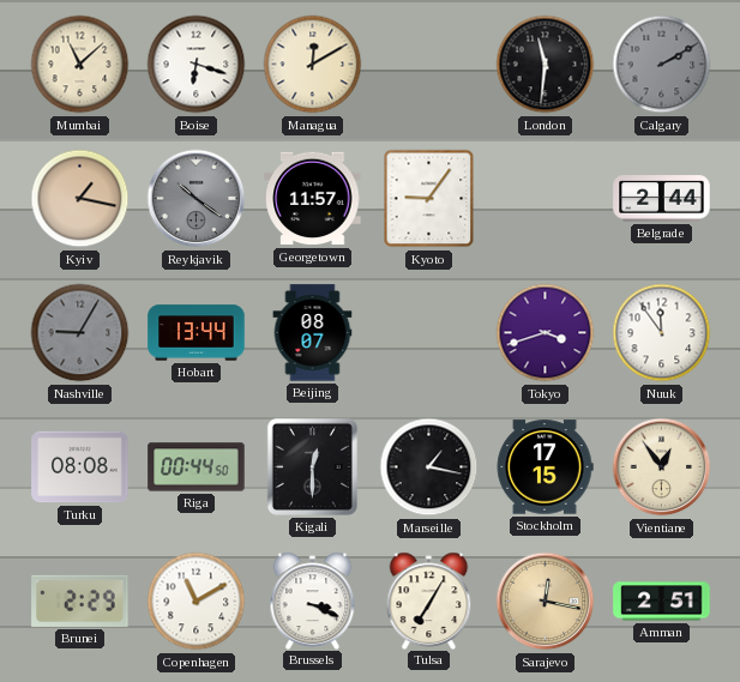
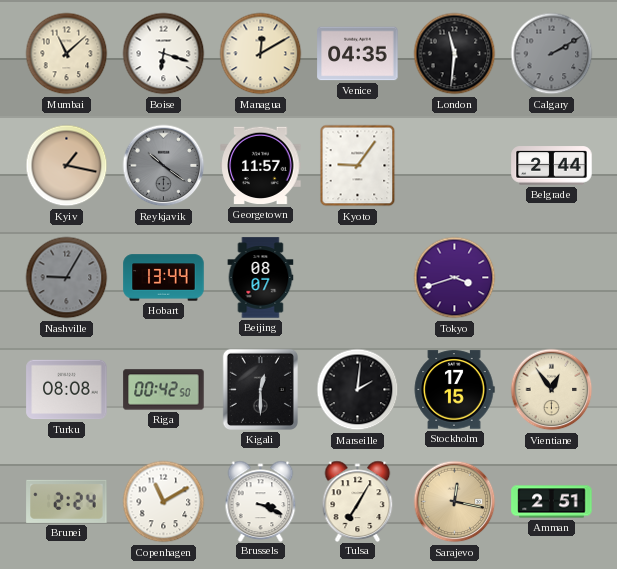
Venice: none -> 04:35
Nuuk: 11:54 -> none
Riga: 00:44 -> 00:42
Marseille: 1:17 -> 2:01
Brunei: 2:29 -> 2:24
